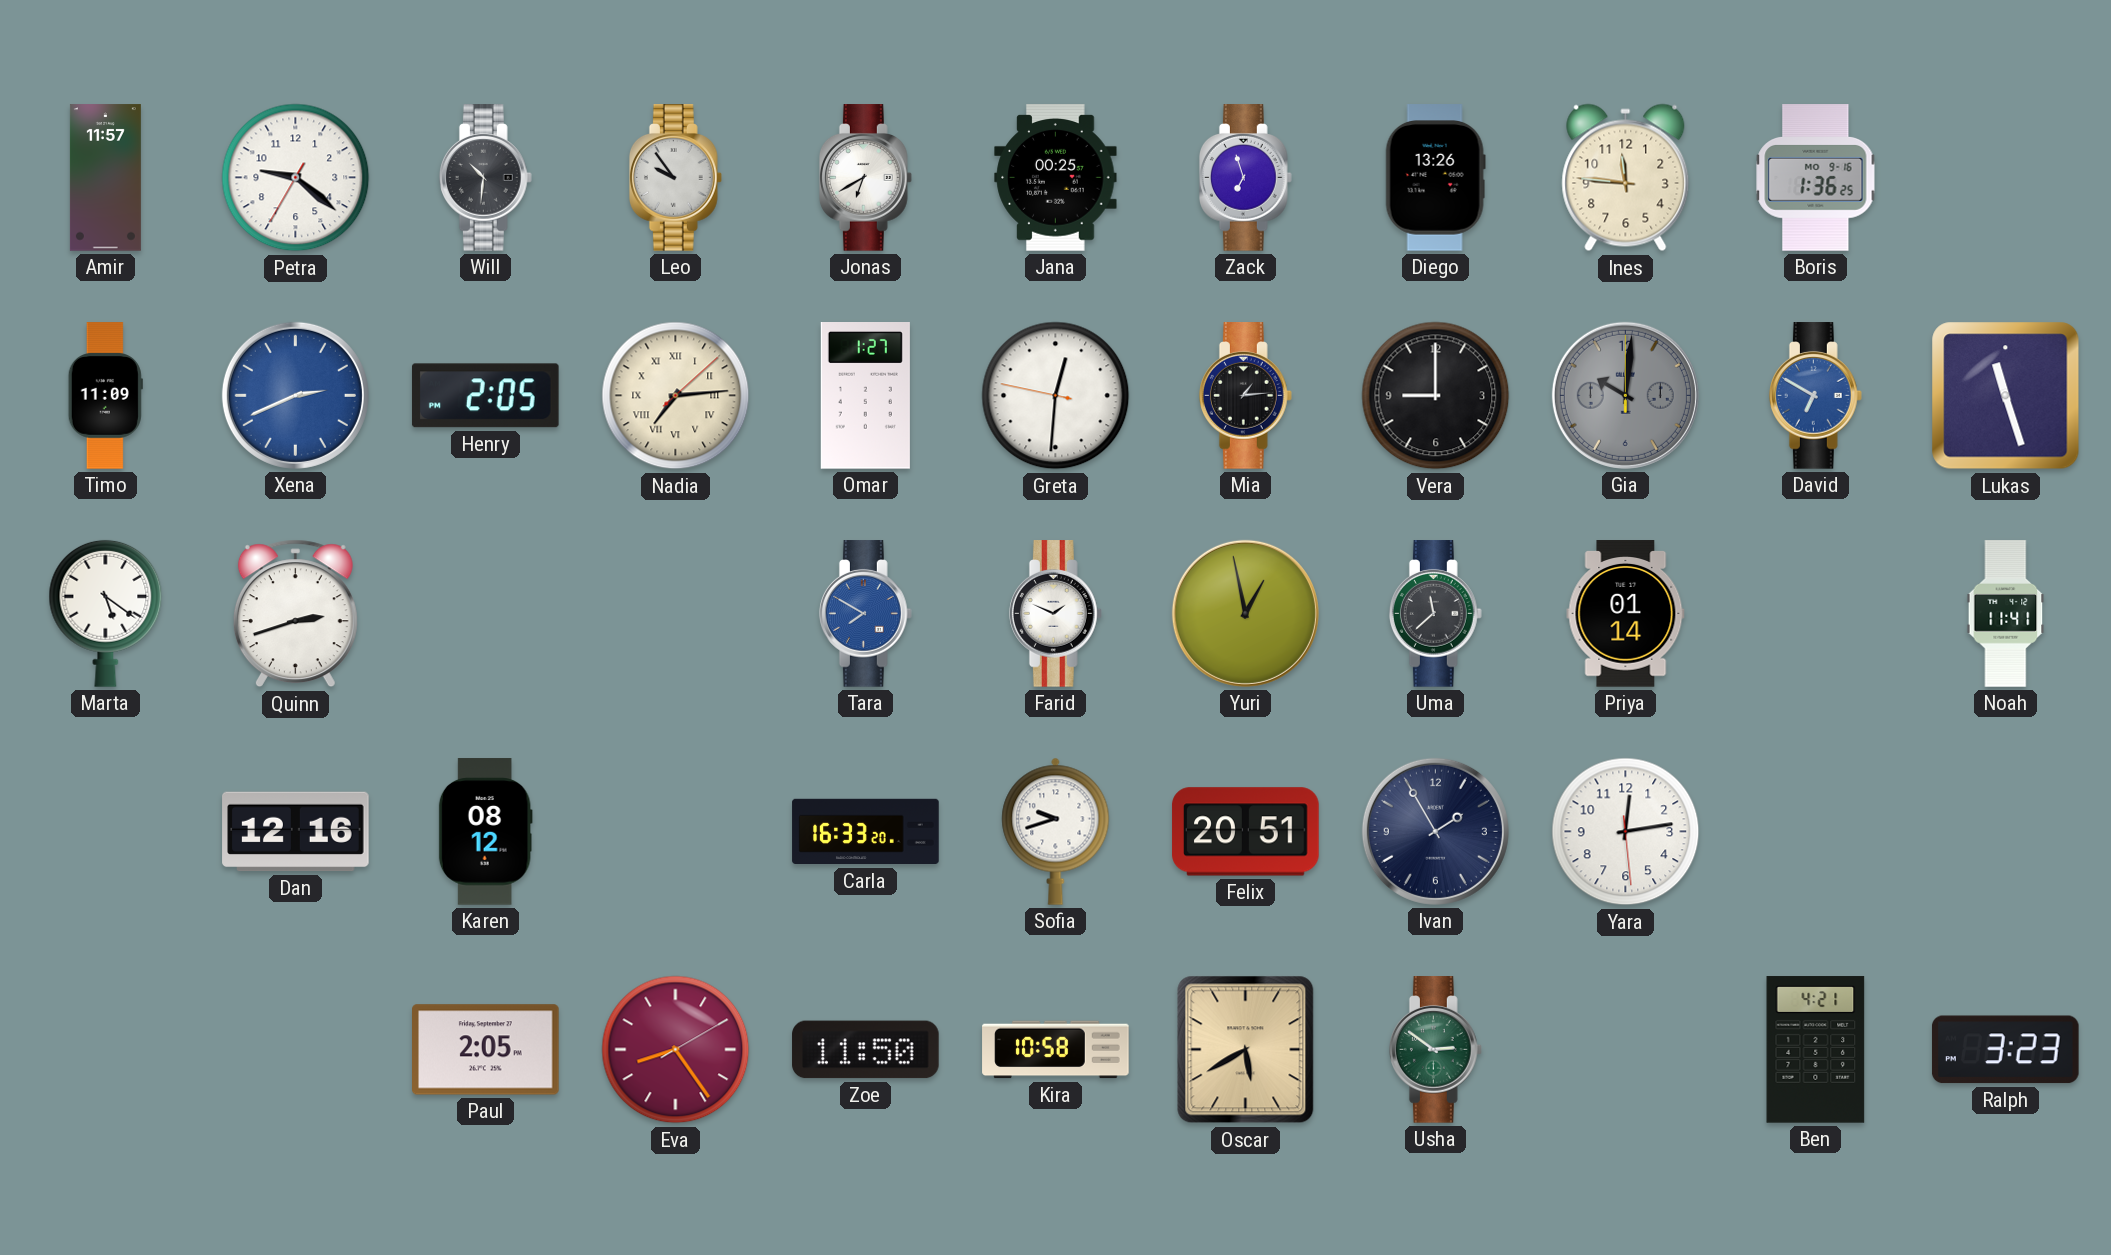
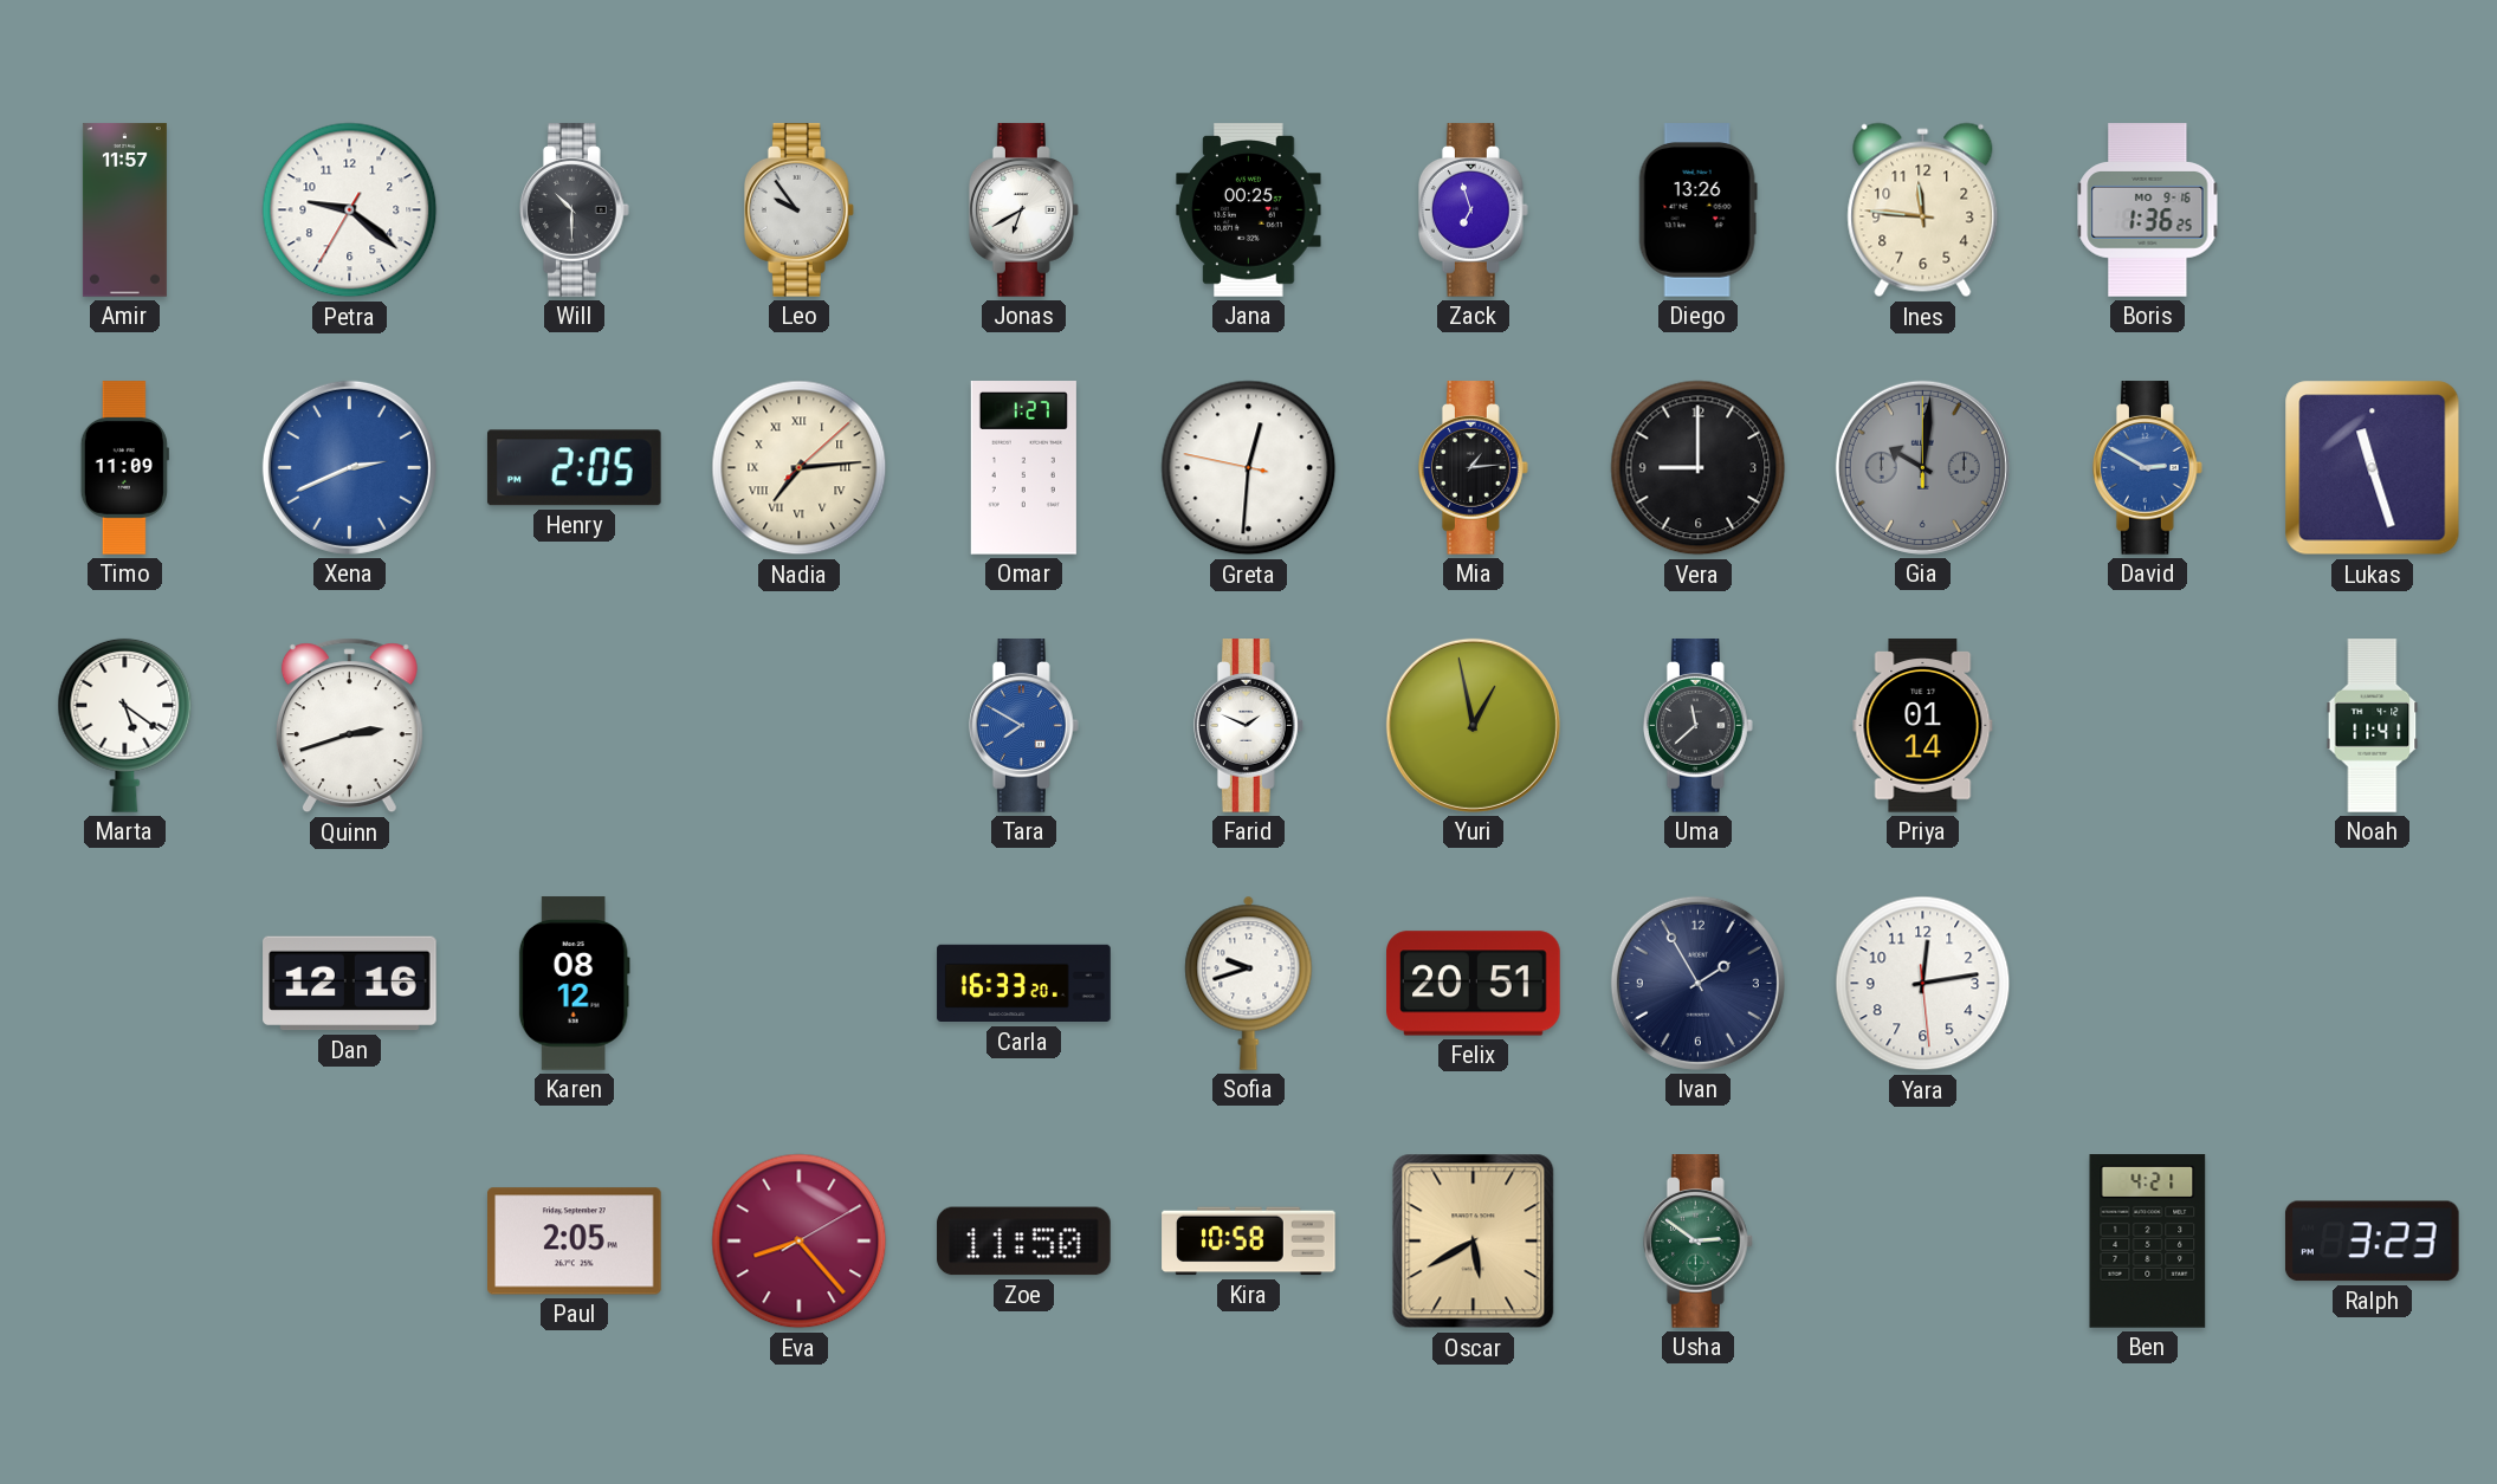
Will: 10:31 -> 10:30
David: 6:50 -> 2:50
Eva: 8:24 -> 8:23
